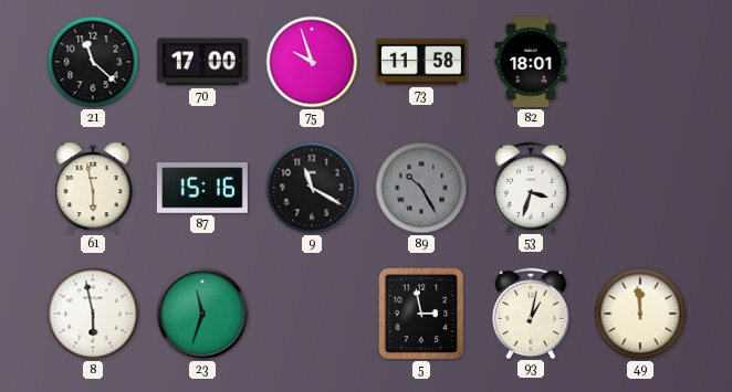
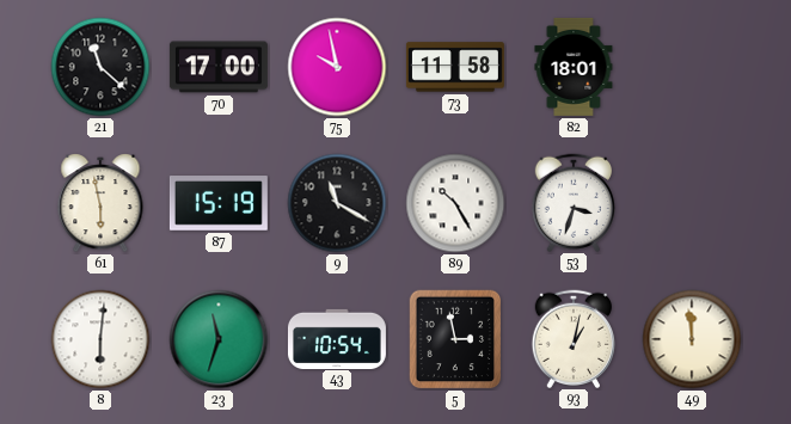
75: 9:57 -> 9:58
87: 15:16 -> 15:19
89 dial: grey -> white
8: 5:58 -> 6:01
43: none -> 10:54
